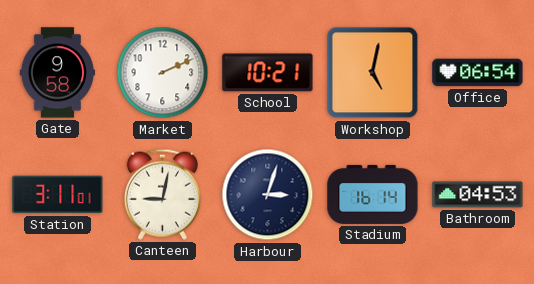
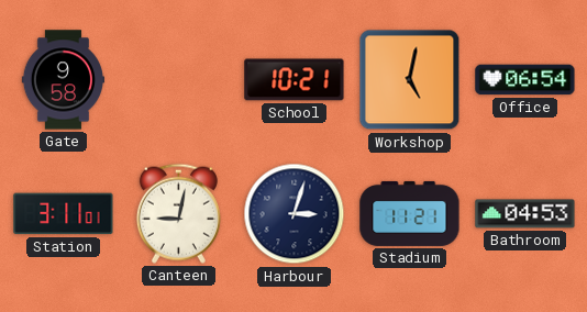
Market: 2:11 -> none
Stadium: 16:14 -> 11:21
